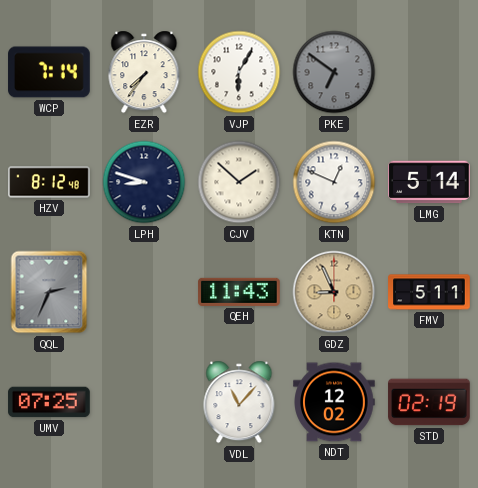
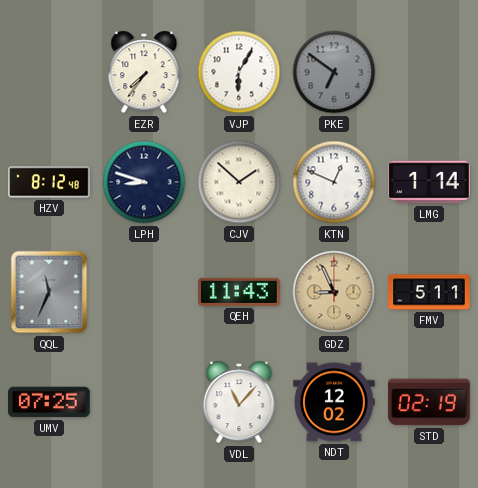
WCP: 7:14 -> none
LMG: 5:14 -> 1:14
QQL: 2:34 -> 11:34
